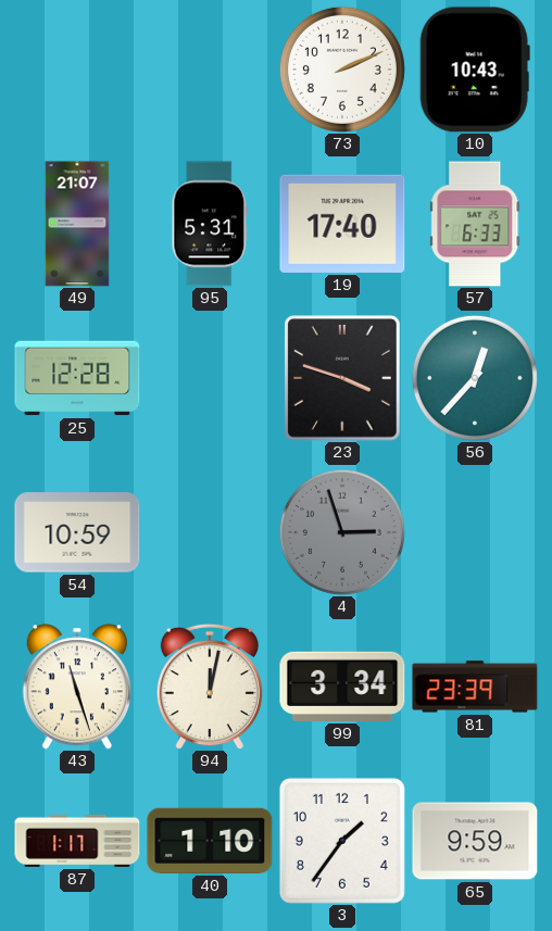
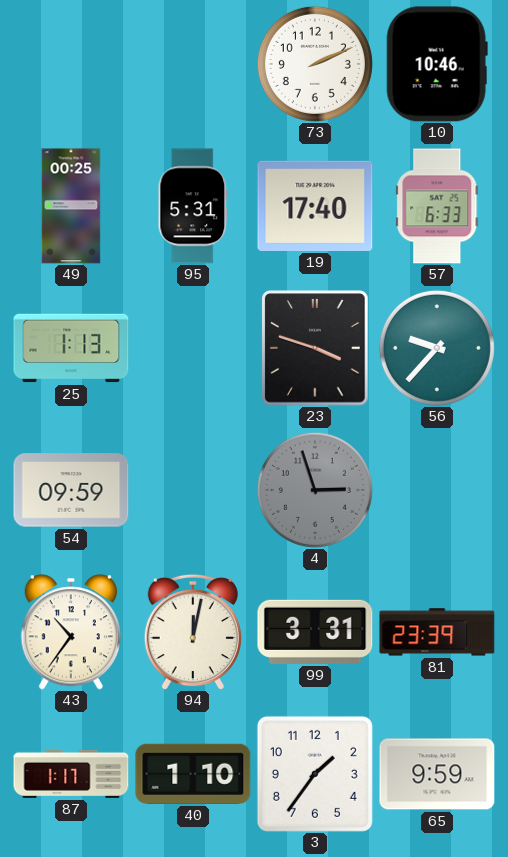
10: 10:43 -> 10:46
49: 21:07 -> 00:25
25: 12:28 -> 1:13
56: 12:37 -> 9:37
54: 10:59 -> 09:59
43: 11:27 -> 10:36
99: 3:34 -> 3:31
